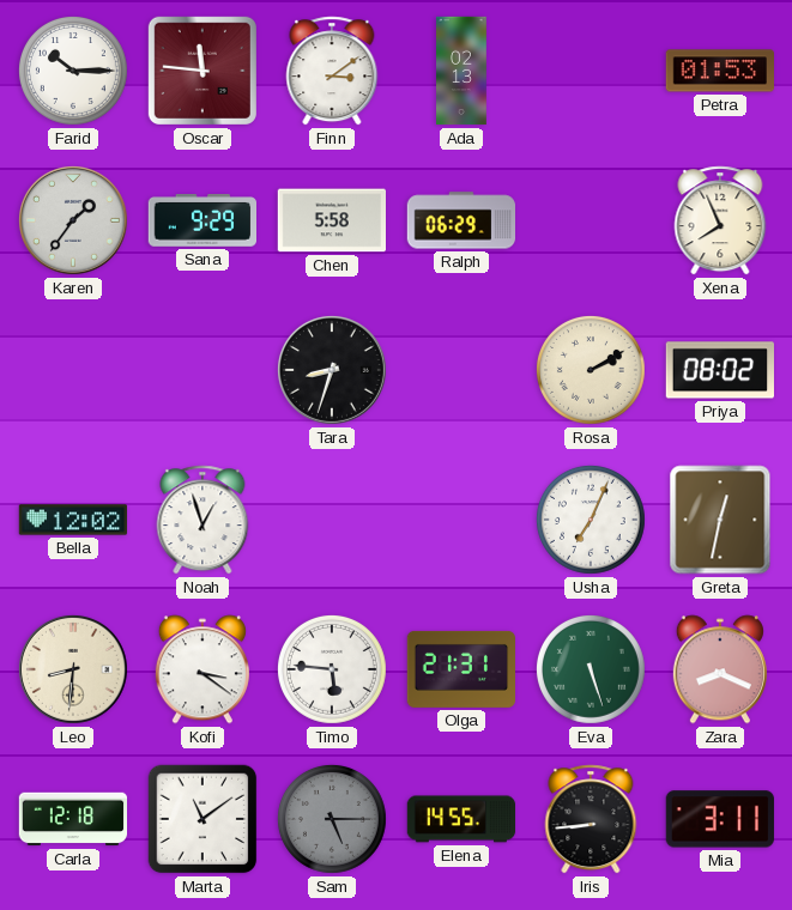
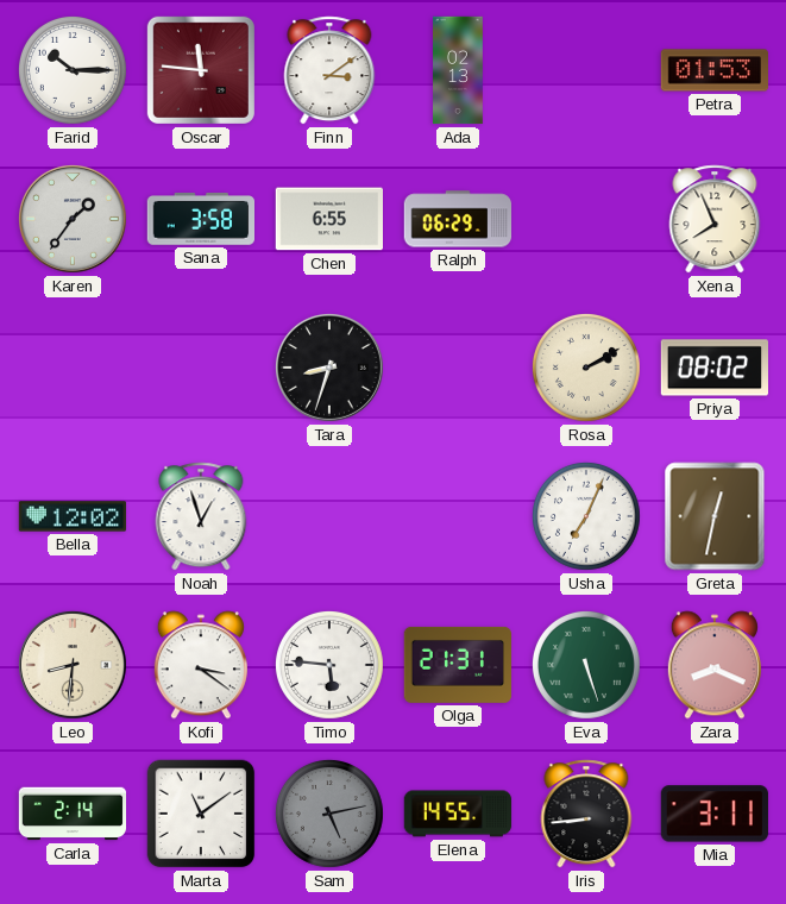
Sana: 9:29 -> 3:58
Chen: 5:58 -> 6:55
Carla: 12:18 -> 2:14
Sam: 5:15 -> 5:13
